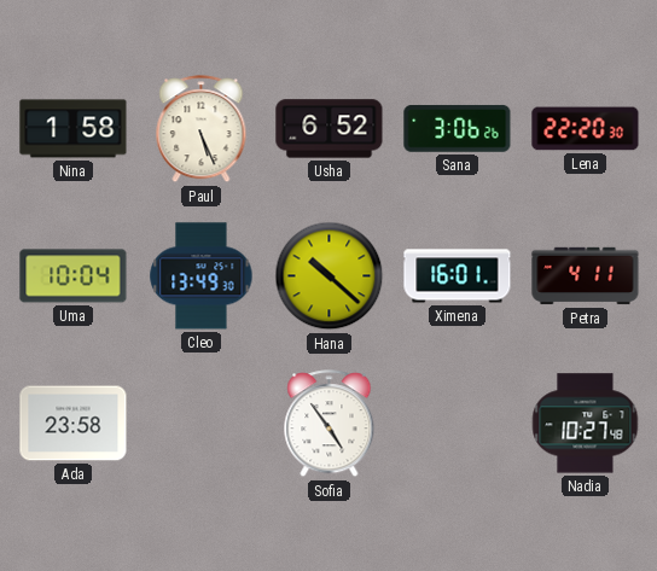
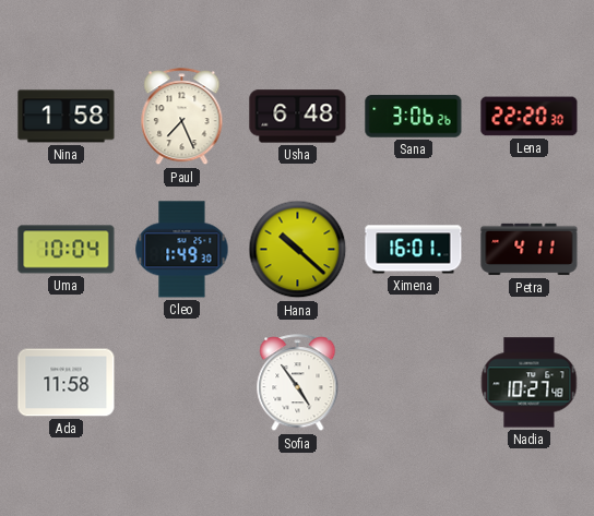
Paul: 5:26 -> 7:26
Usha: 6:52 -> 6:48
Cleo: 13:49 -> 1:49
Ada: 23:58 -> 11:58
